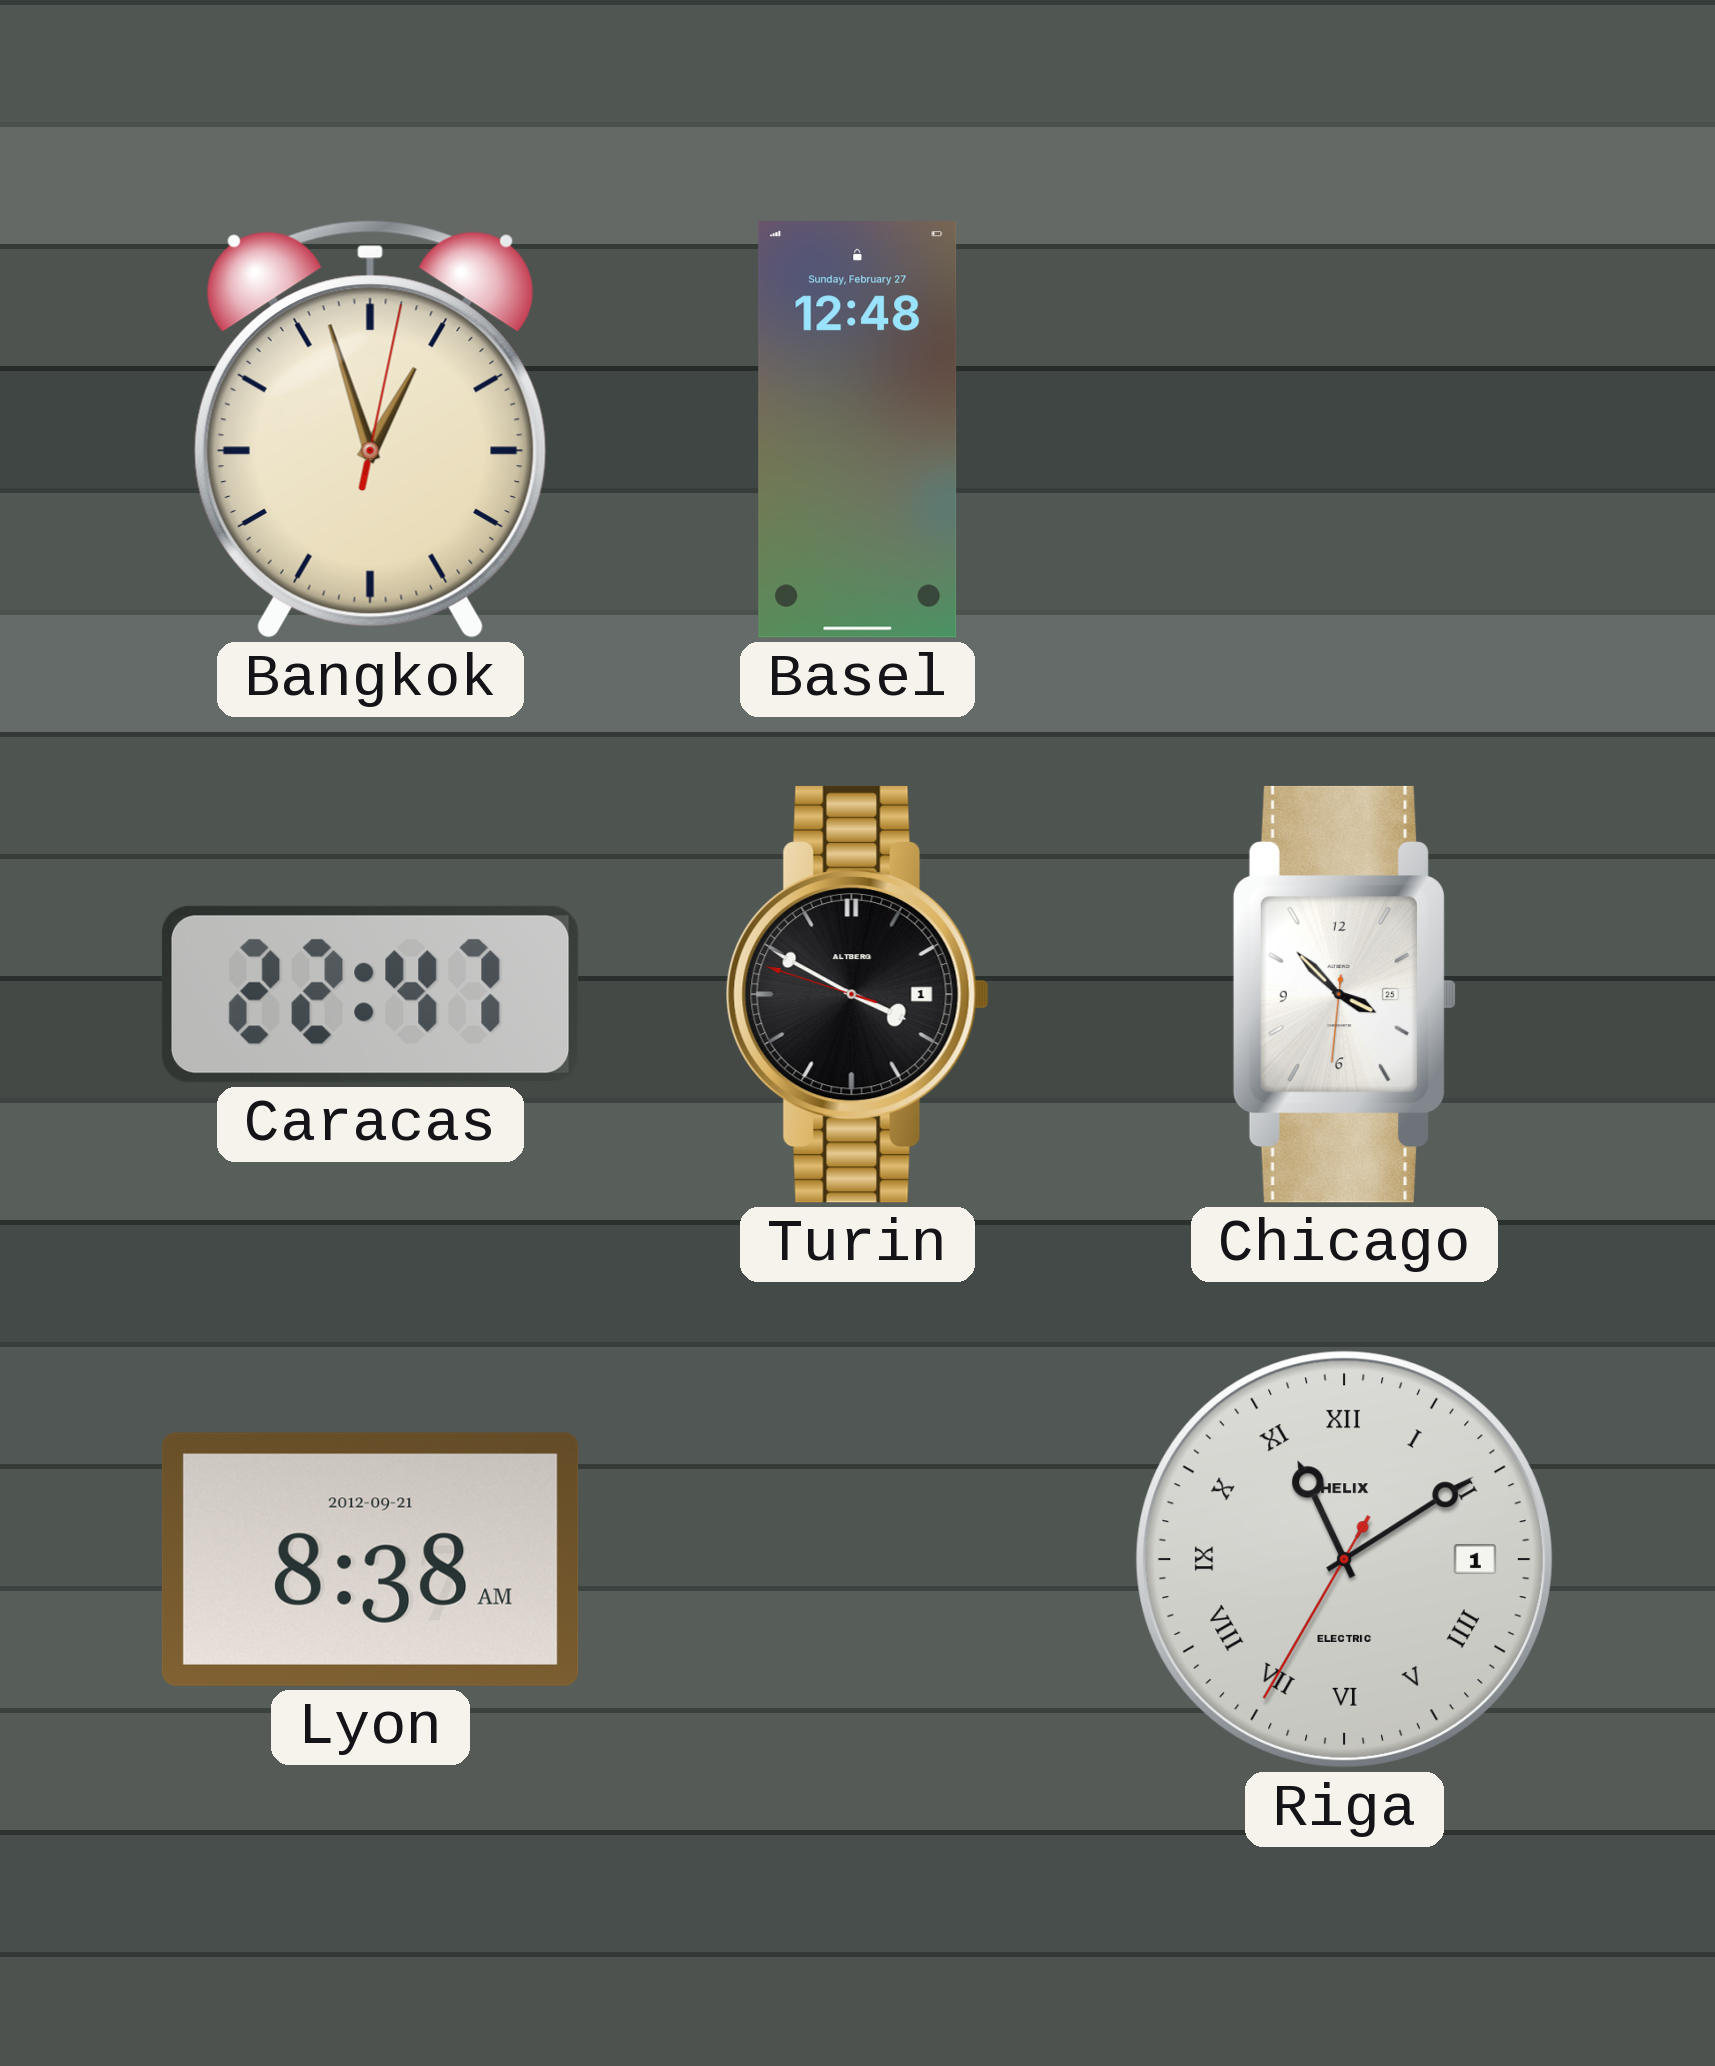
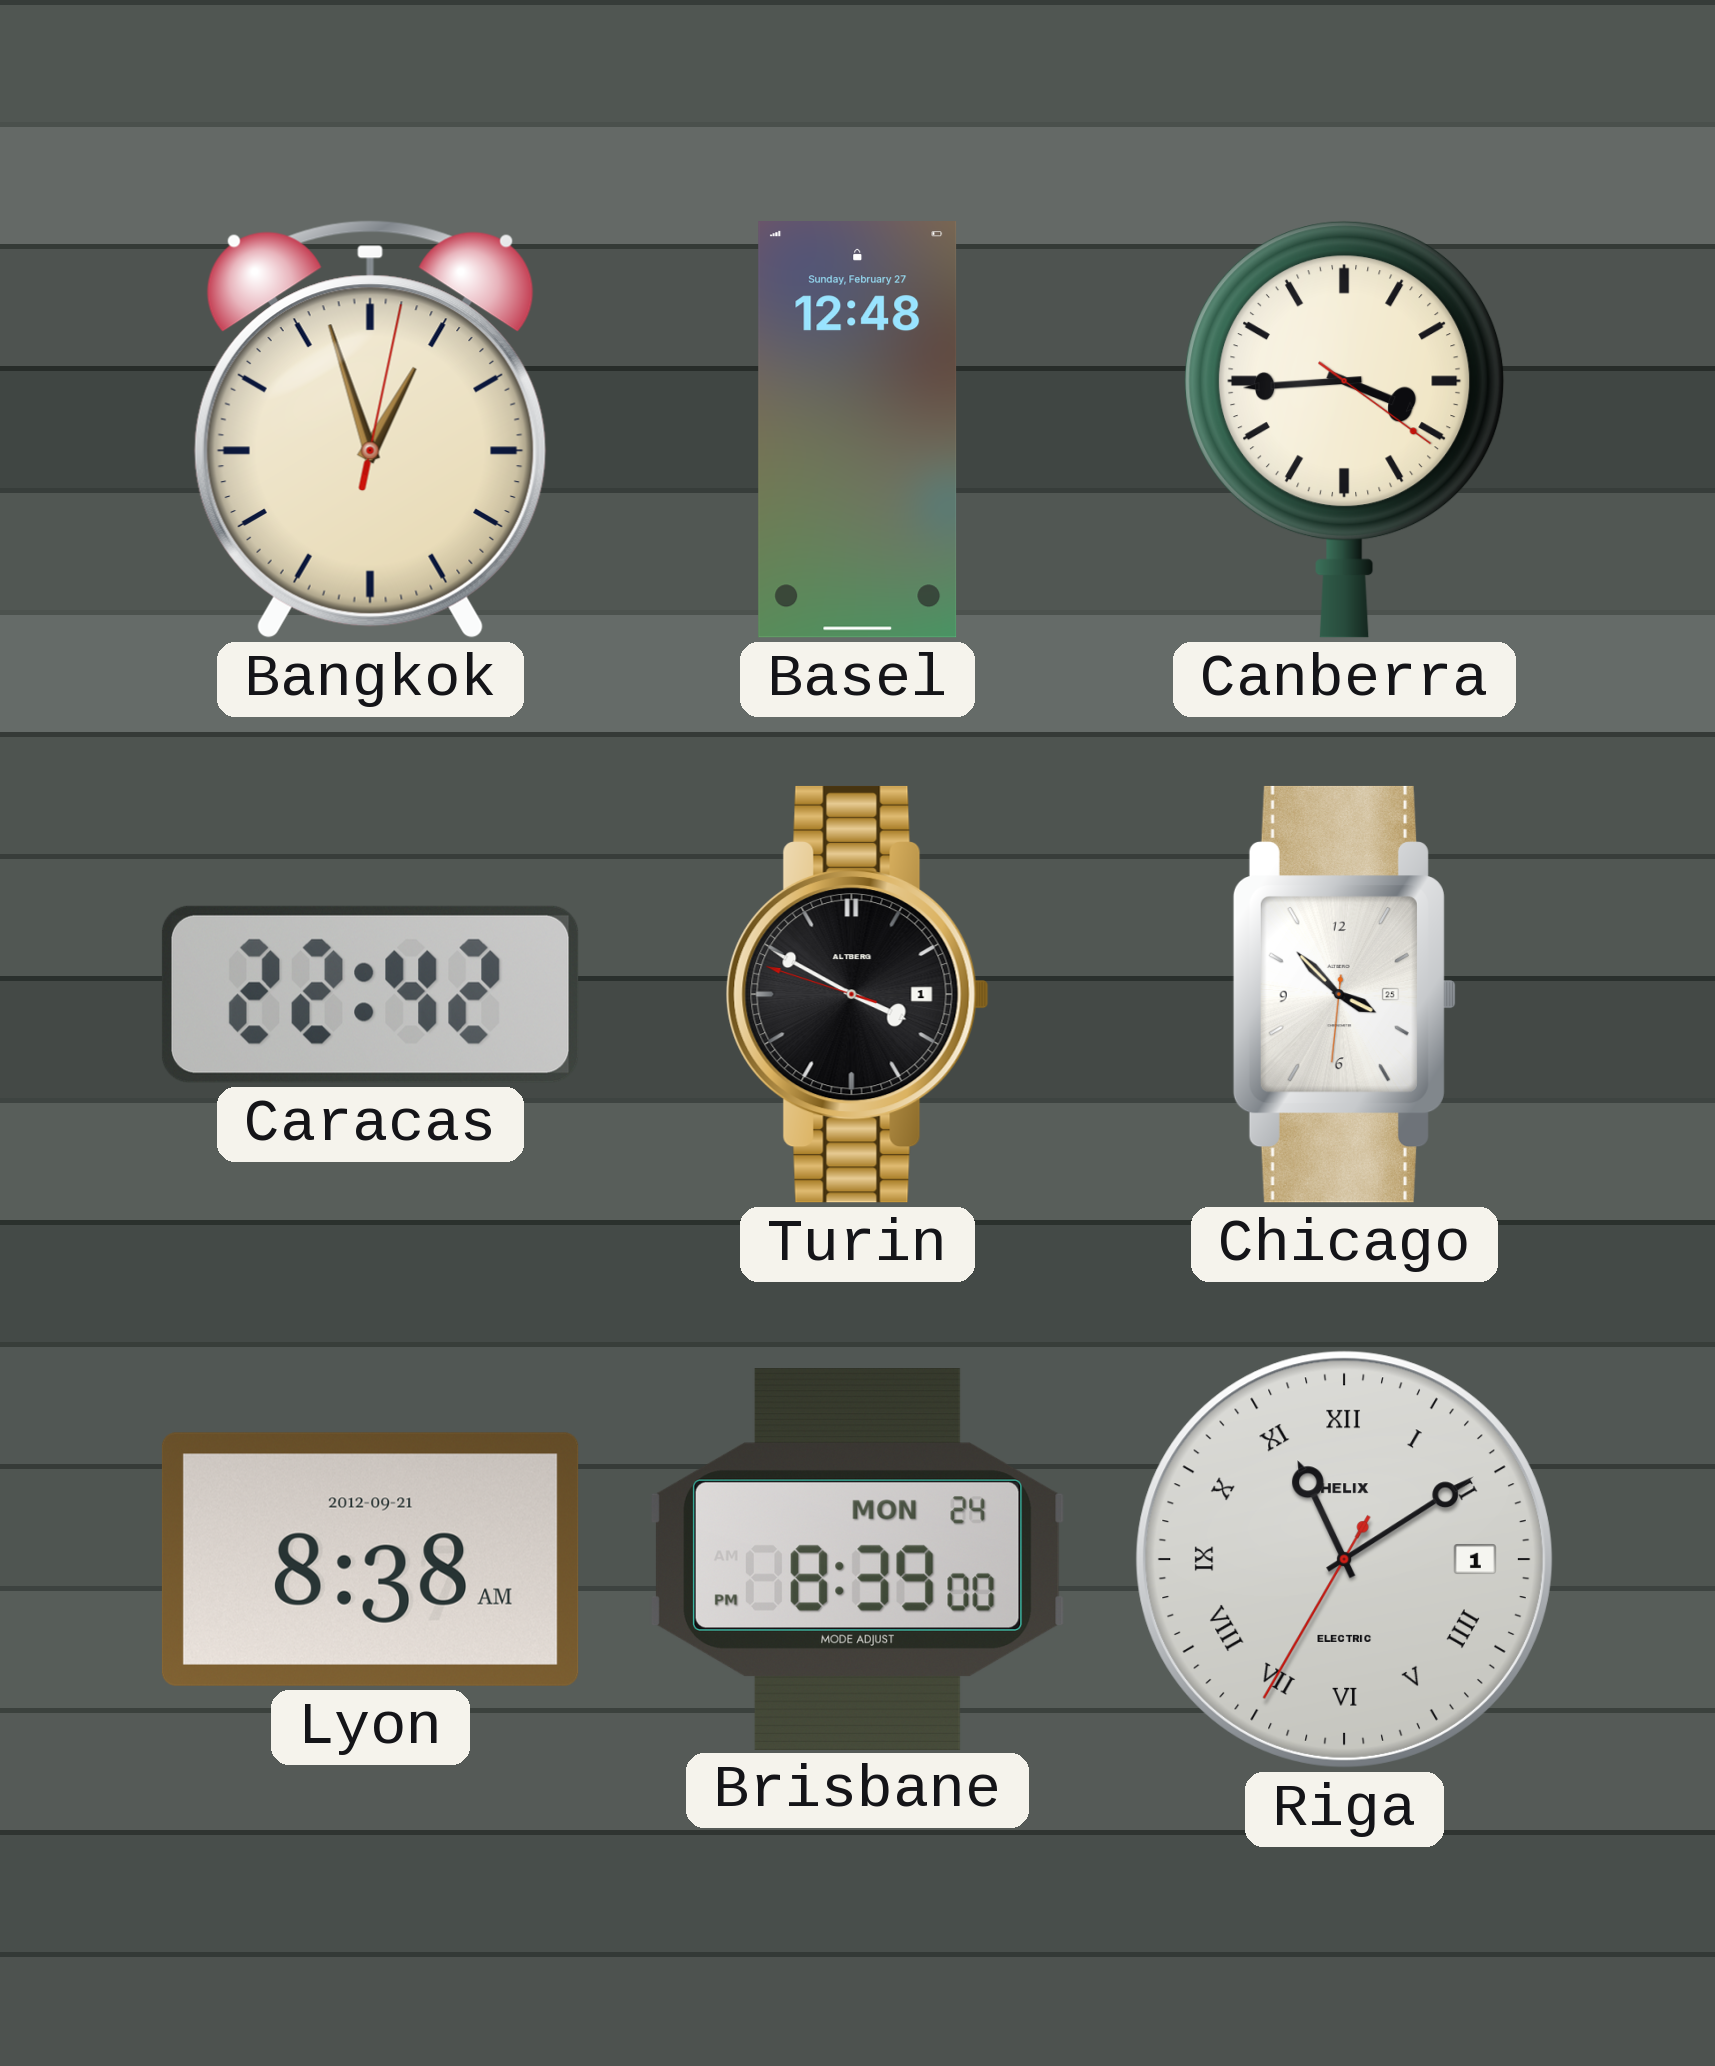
Canberra: none -> 3:44
Caracas: 22:47 -> 22:42
Brisbane: none -> 8:39
